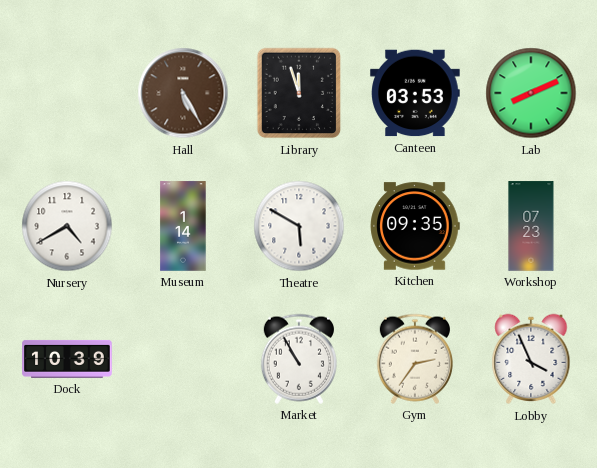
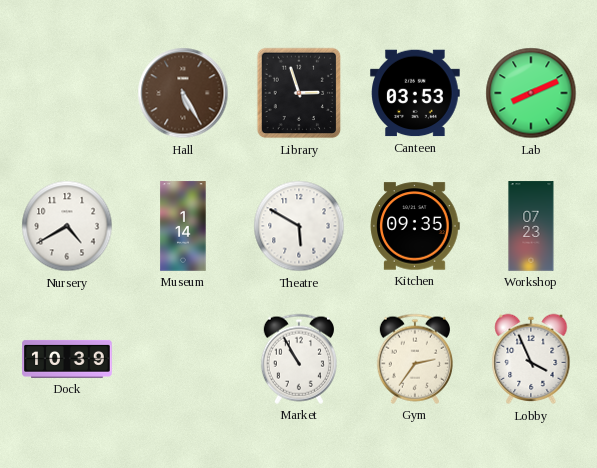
Library: 11:57 -> 2:57
